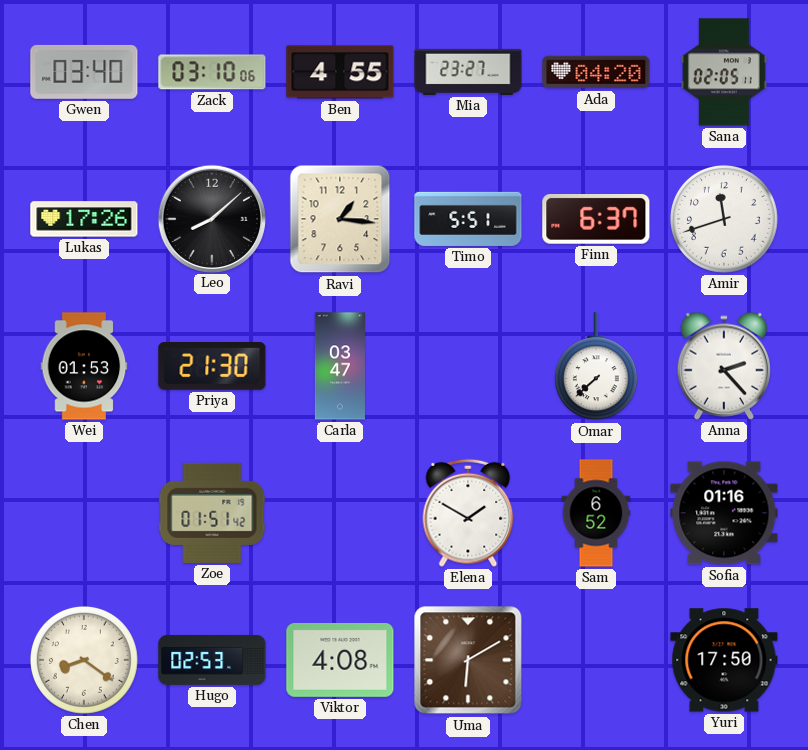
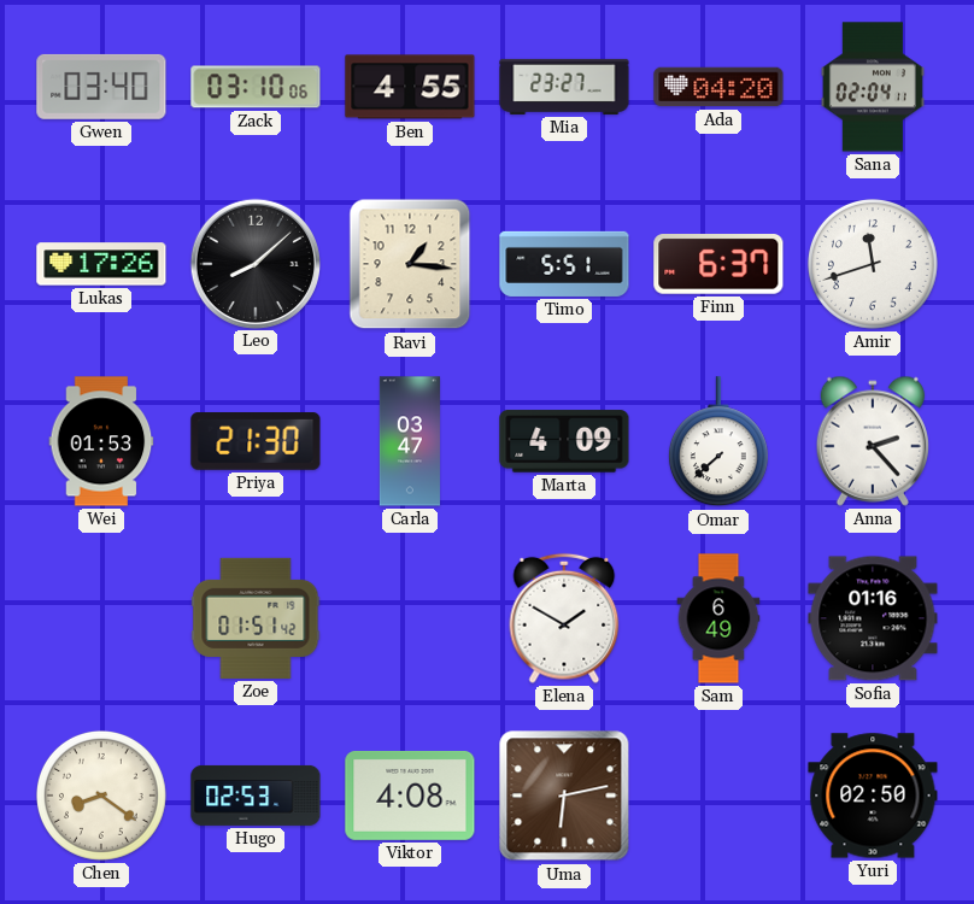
Sana: 02:05 -> 02:04
Marta: none -> 4:09
Sam: 6:52 -> 6:49
Uma: 6:10 -> 6:13
Yuri: 17:50 -> 02:50
